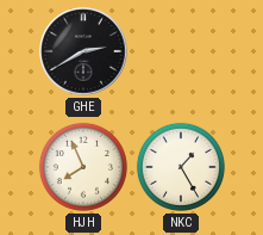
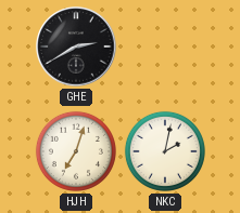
HJH: 7:56 -> 7:03
NKC: 1:25 -> 2:02
